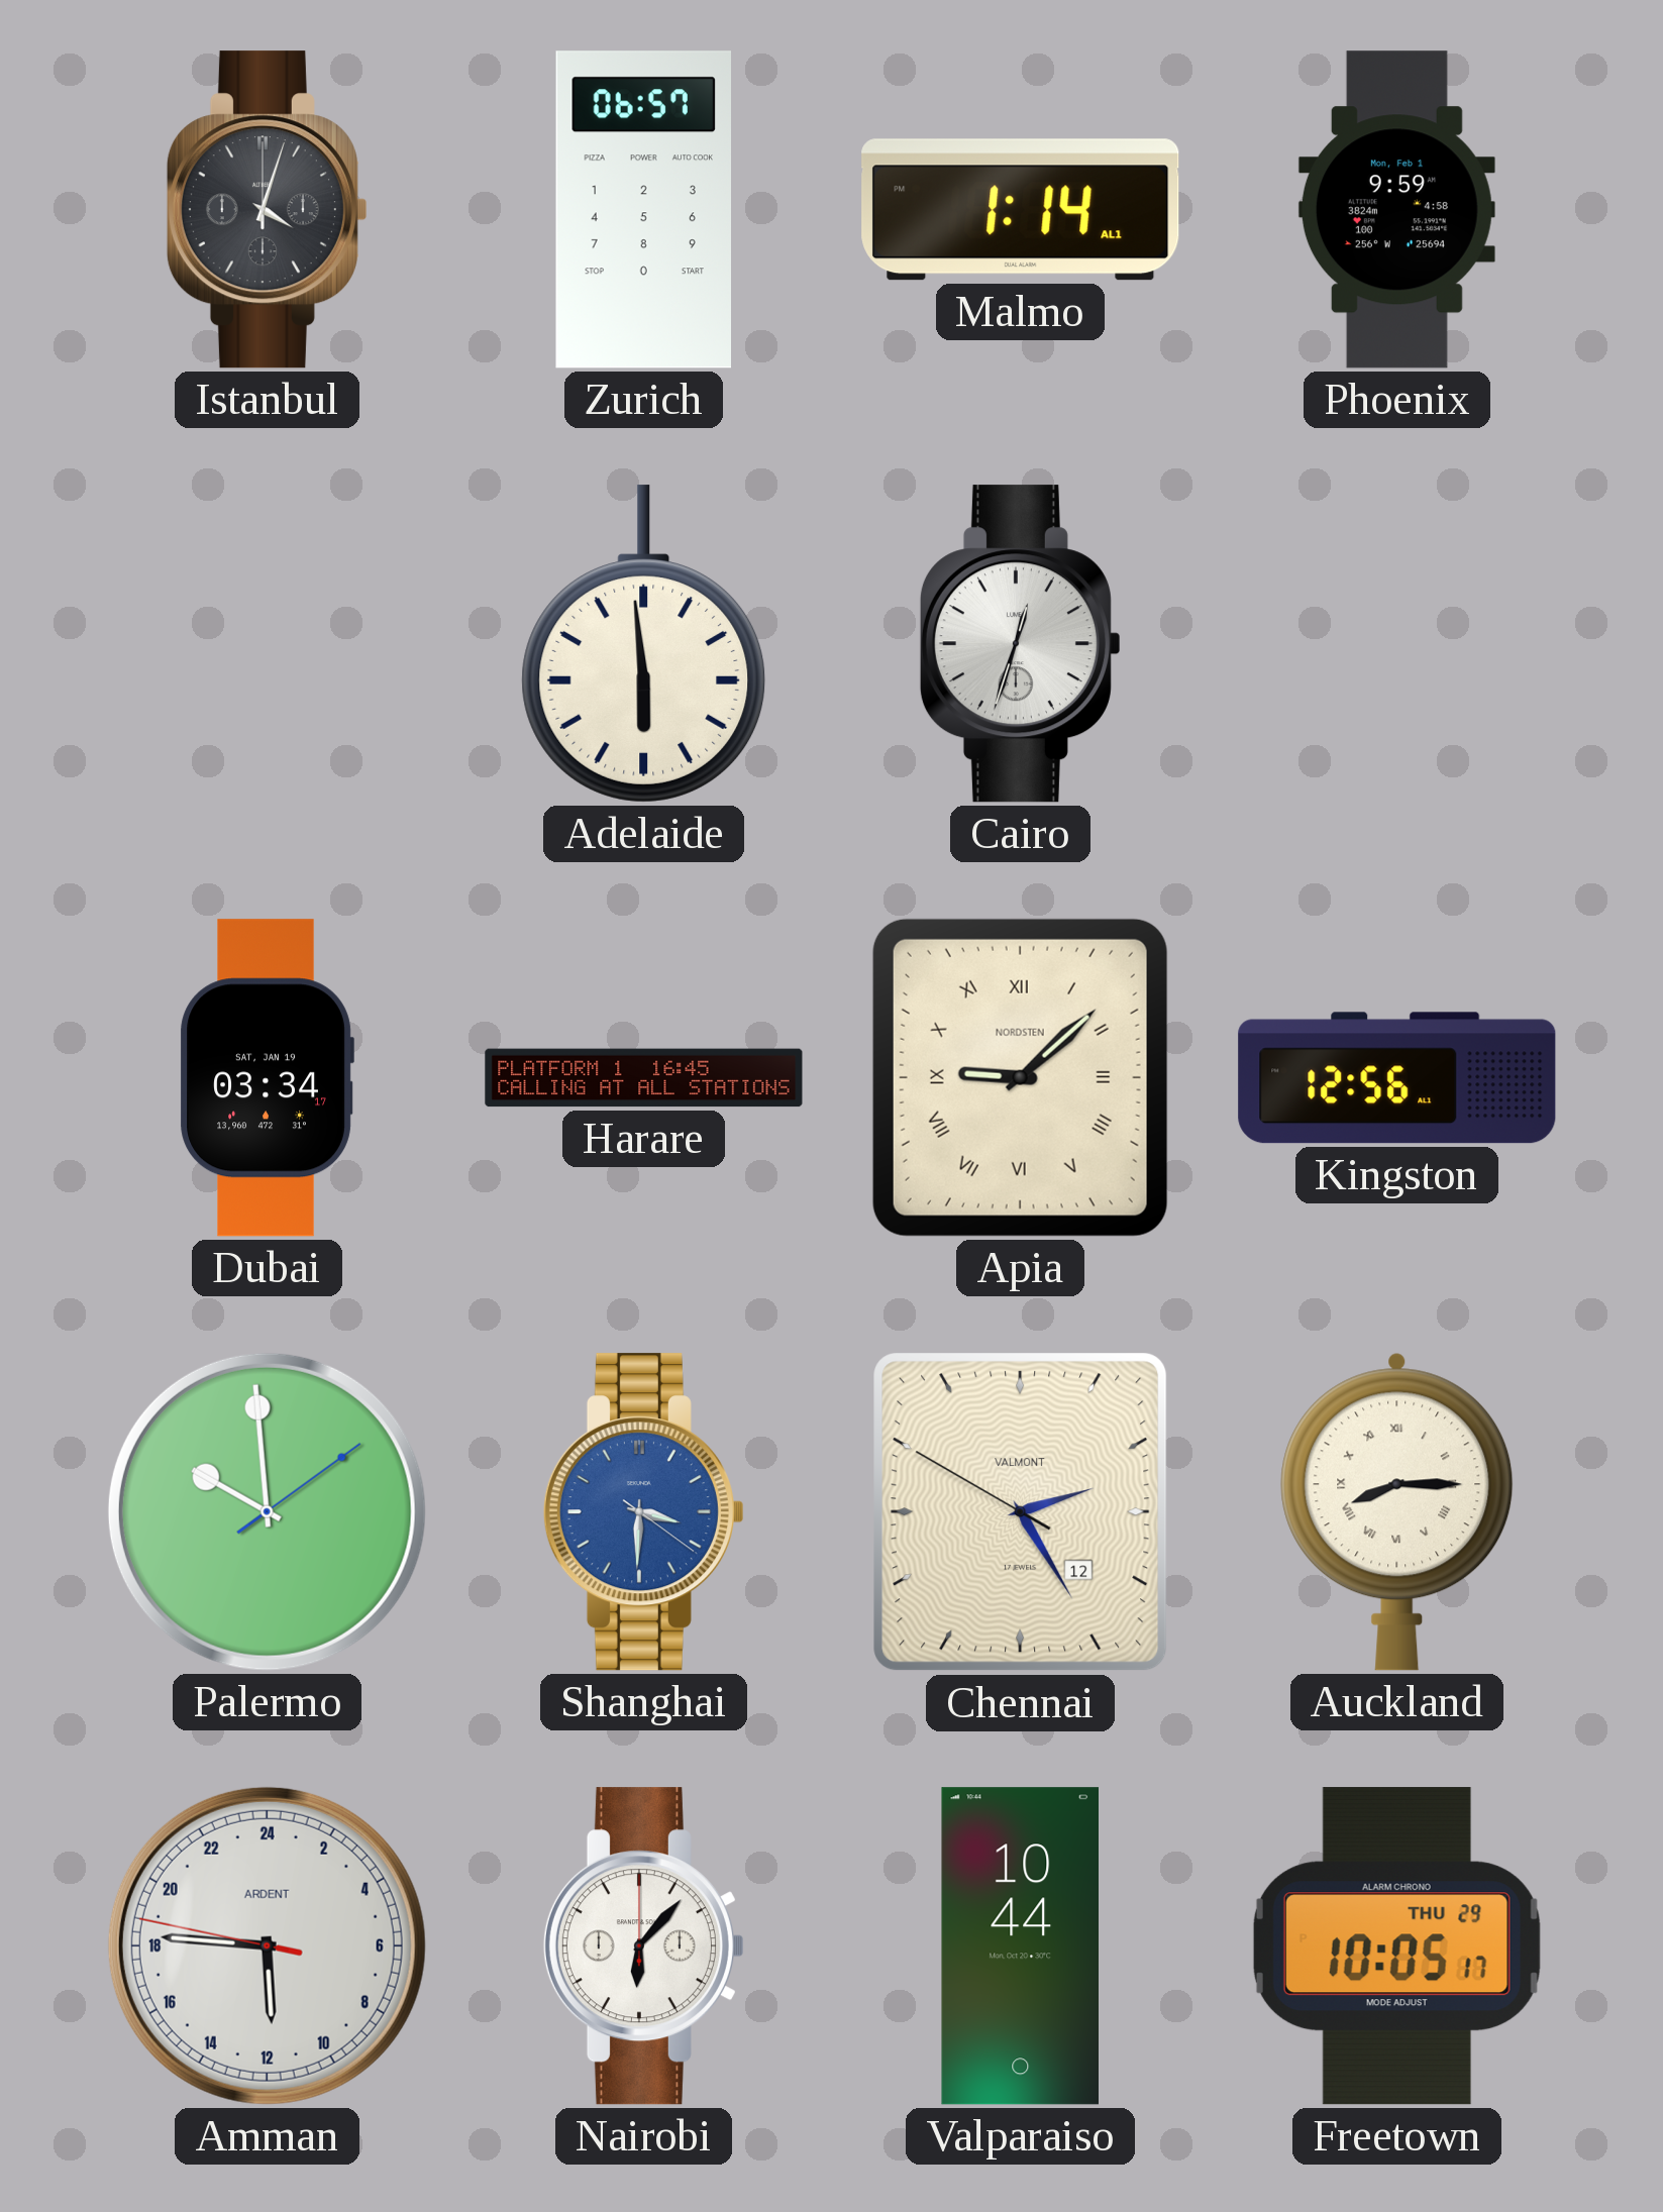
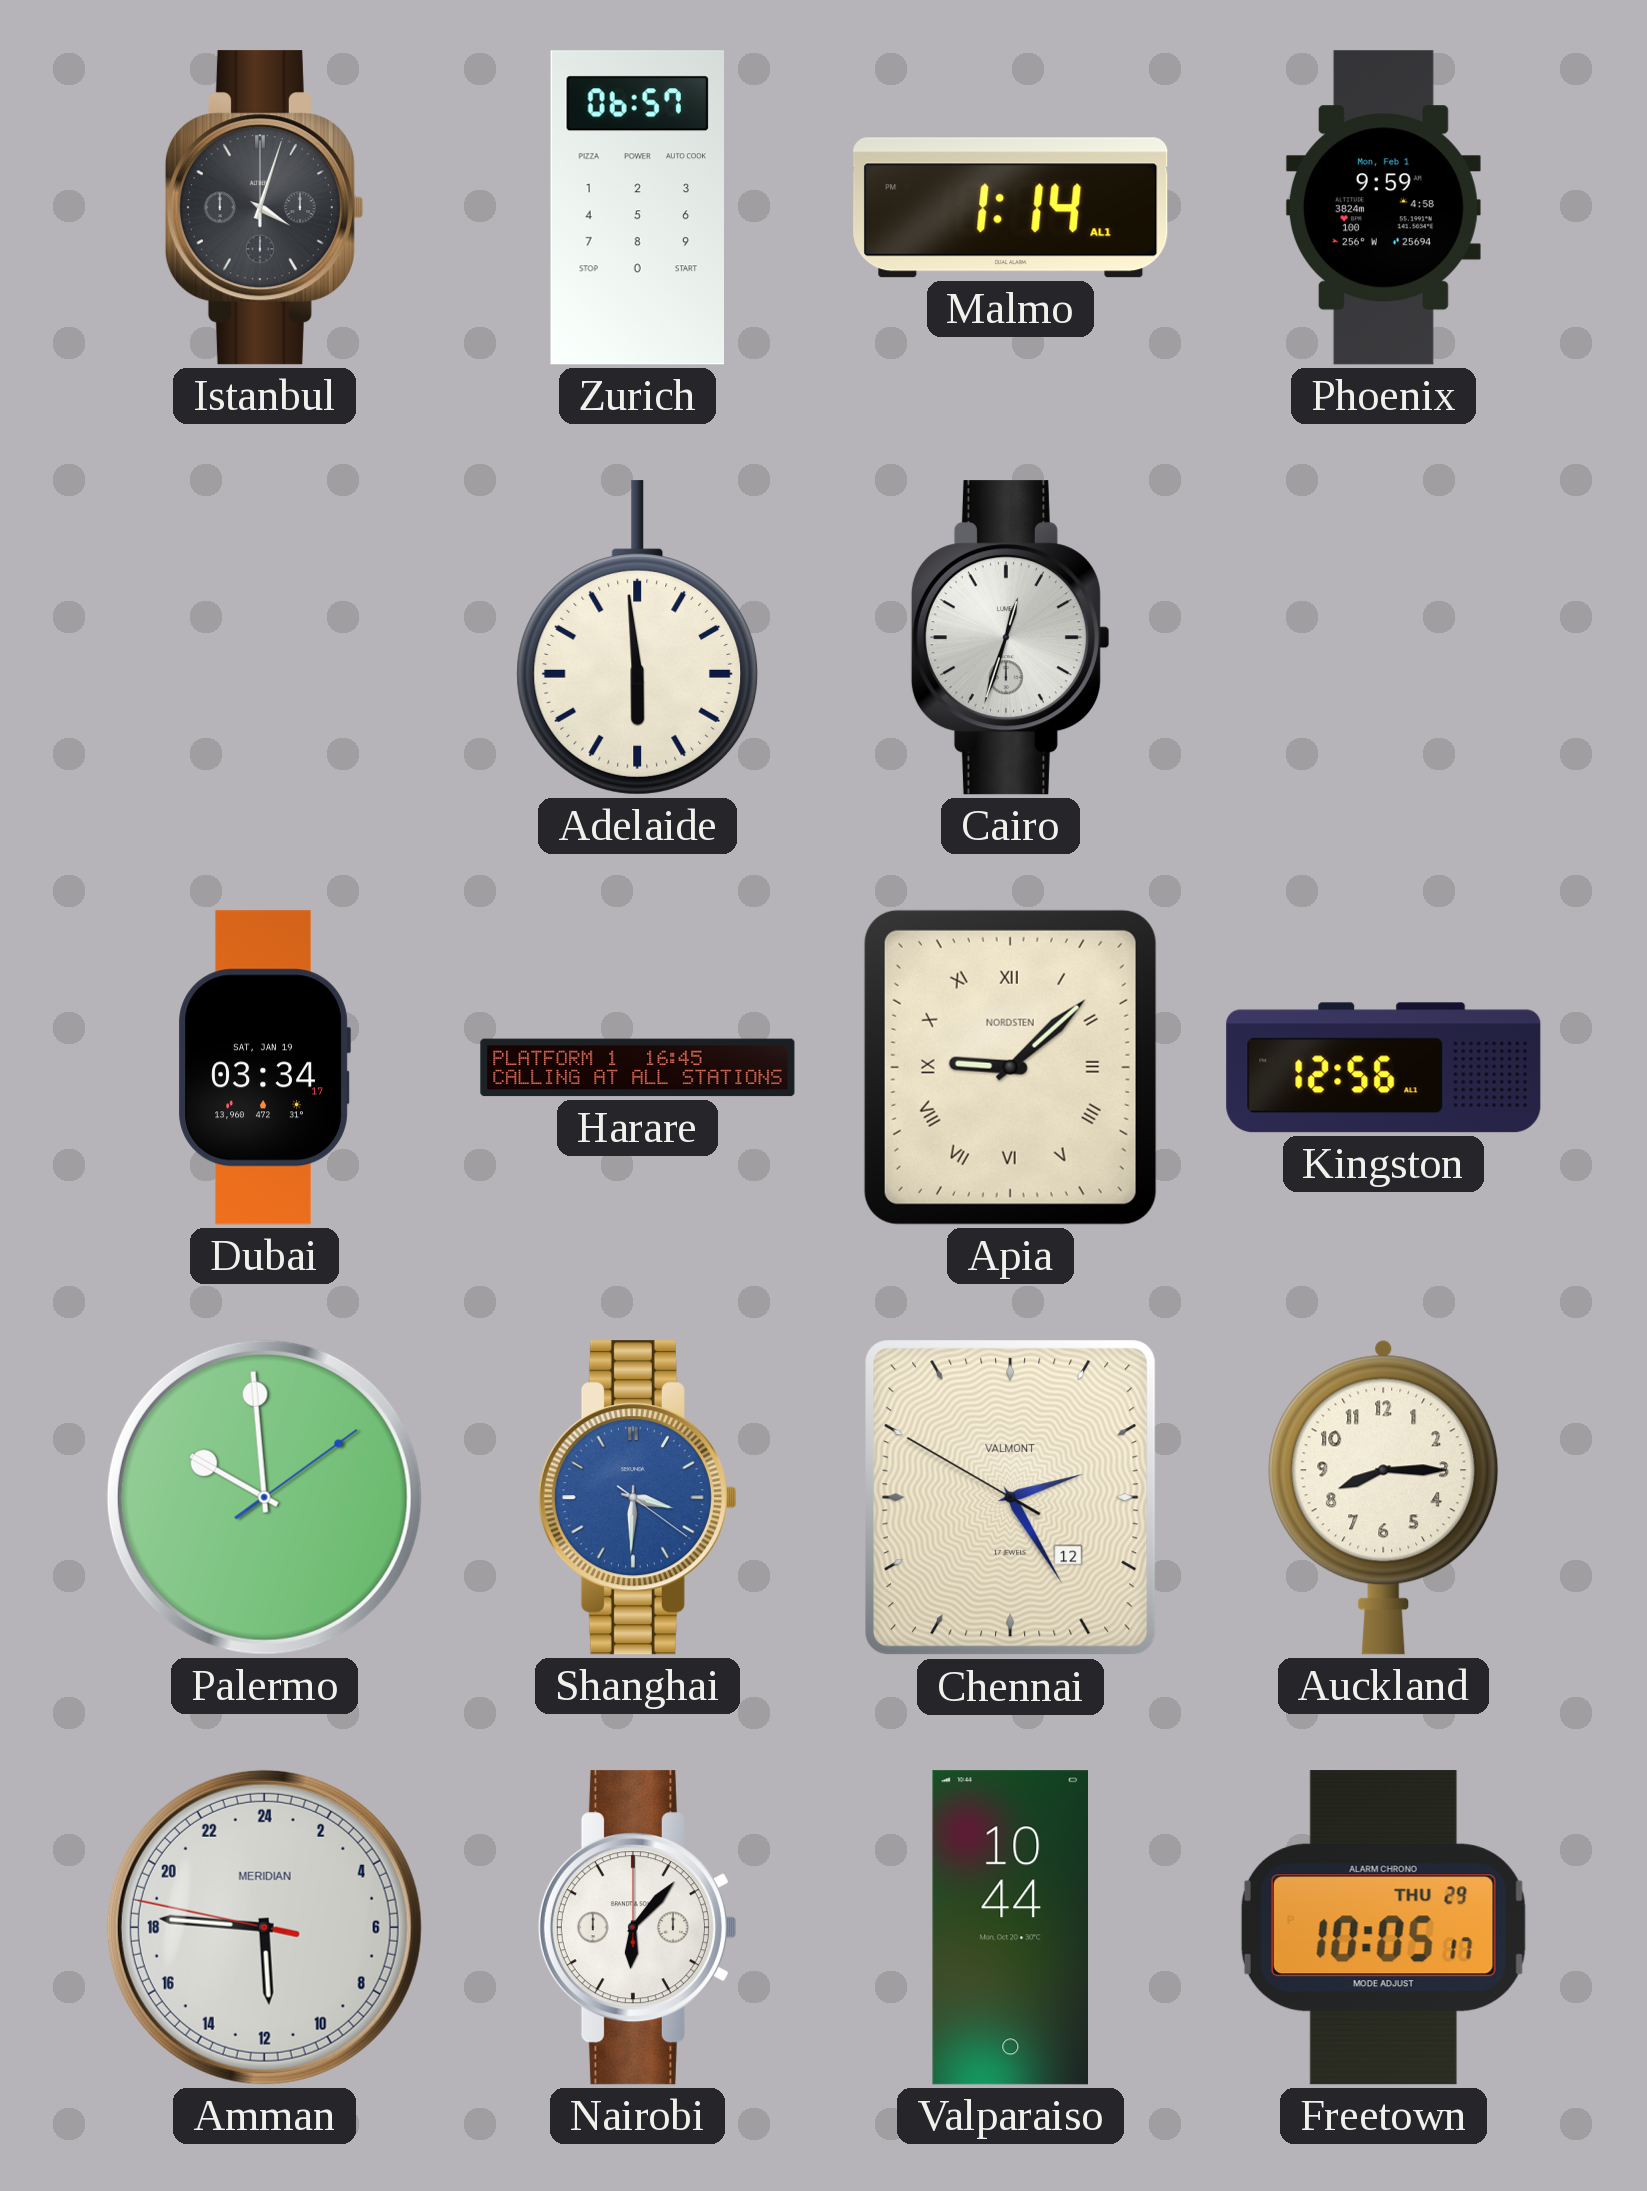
Auckland numerals: Roman -> Arabic
Amman brand: ARDENT -> MERIDIAN
